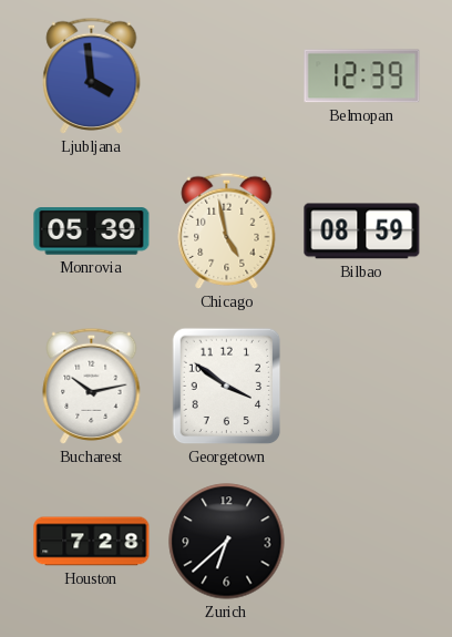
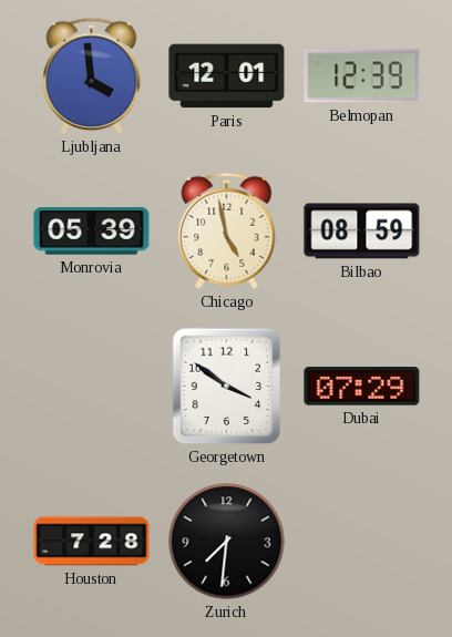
Paris: none -> 12:01
Bucharest: 10:13 -> none
Dubai: none -> 07:29
Zurich: 6:38 -> 7:31
